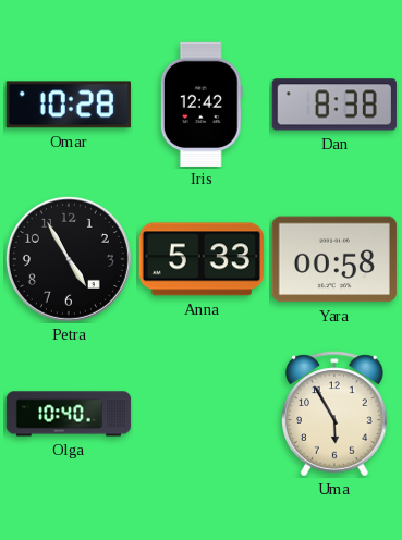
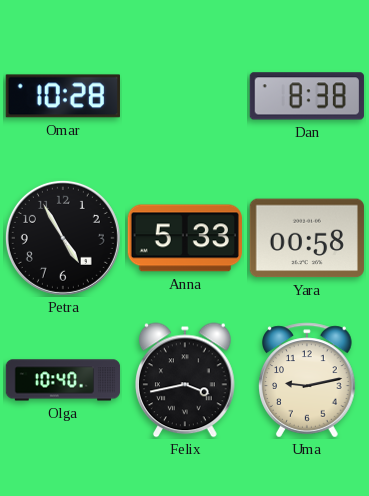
Iris: 12:42 -> none
Felix: none -> 3:43
Uma: 5:55 -> 9:13
